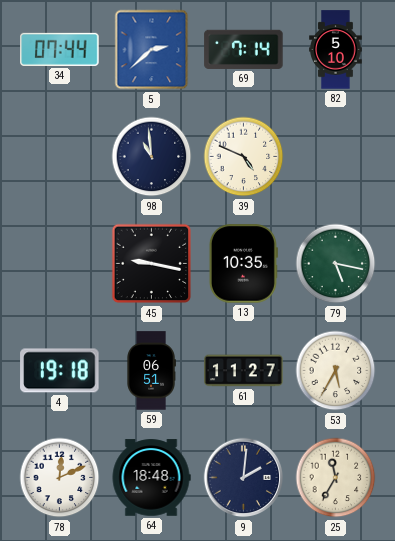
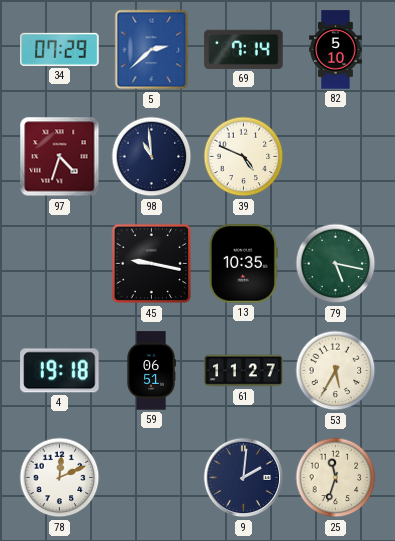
34: 07:44 -> 07:29
97: none -> 4:33
64: 18:48 -> none
25: 11:35 -> 11:33
